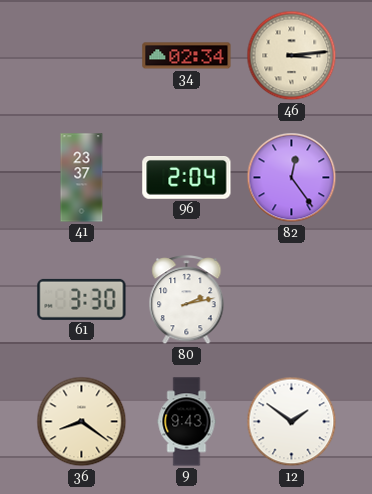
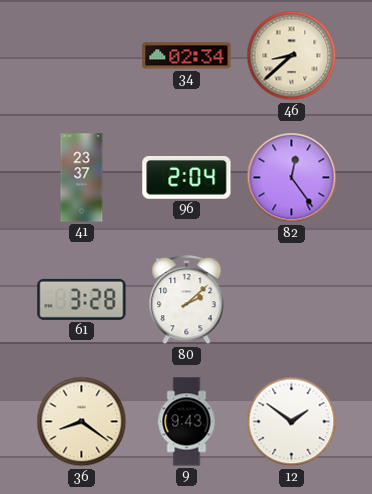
46: 3:14 -> 8:38
61: 3:30 -> 3:28
80: 2:13 -> 2:08
